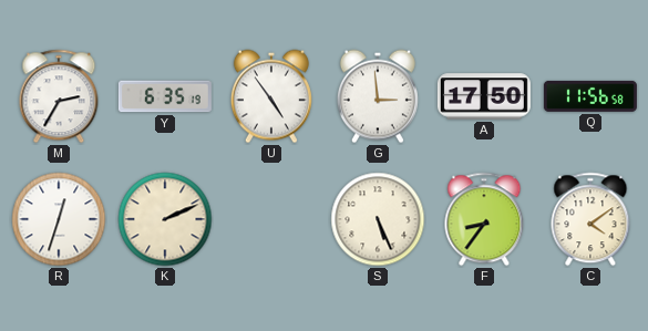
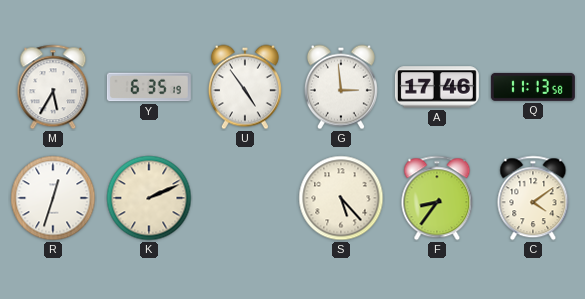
M: 2:35 -> 5:35
A: 17:50 -> 17:46
Q: 11:56 -> 11:13
S: 5:26 -> 5:23
